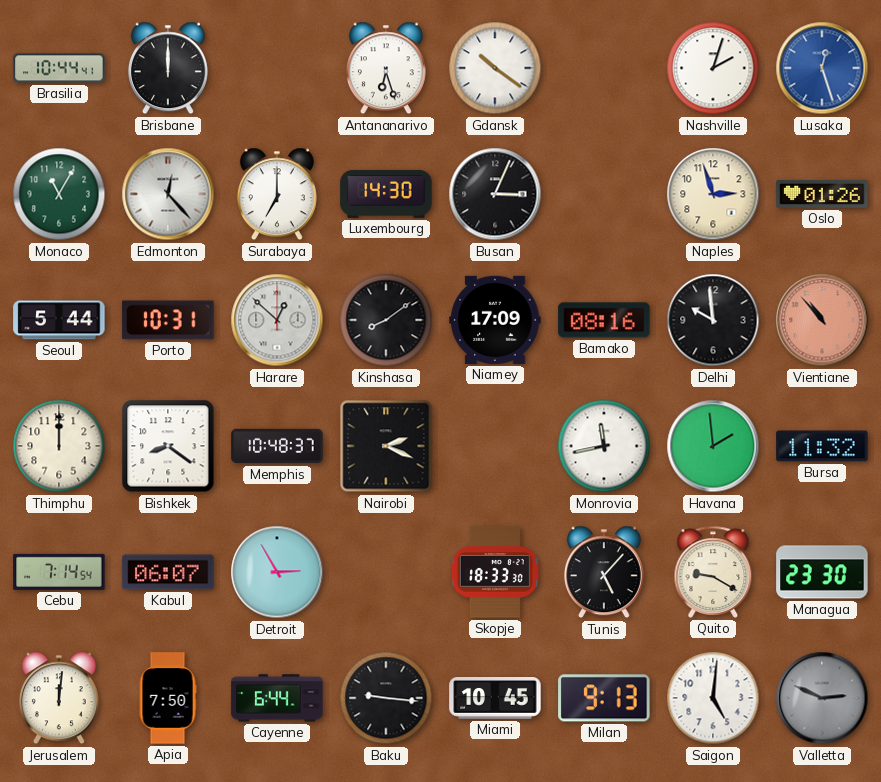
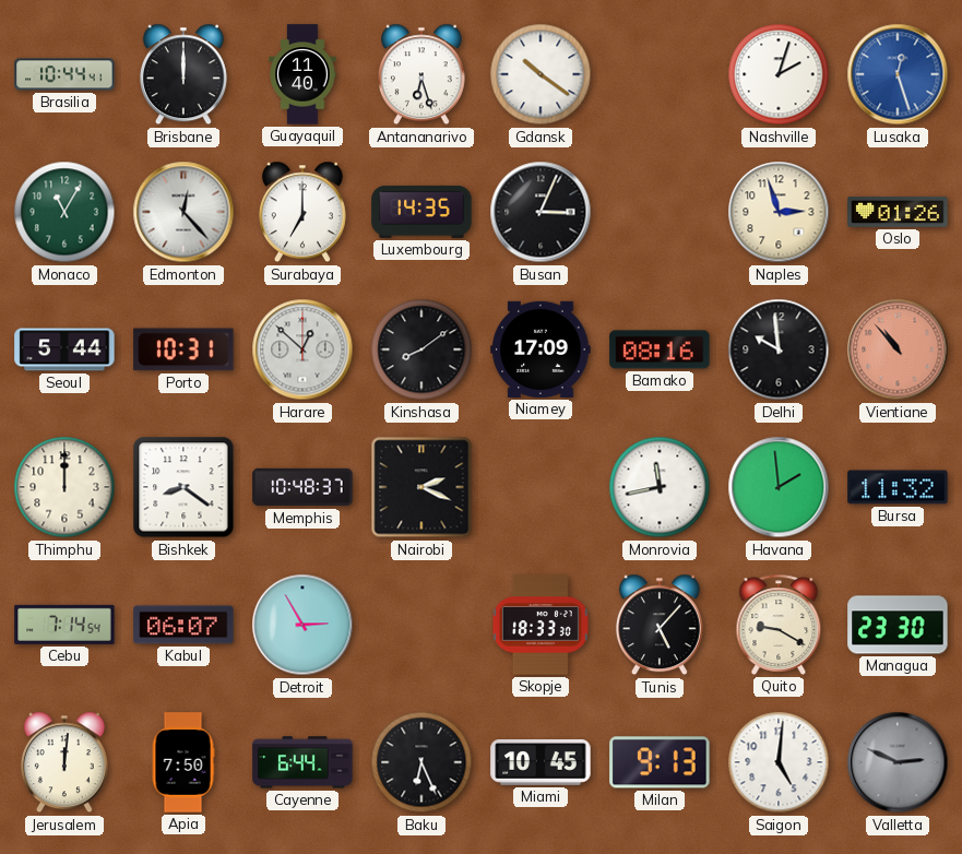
Guayaquil: none -> 11:40
Luxembourg: 14:30 -> 14:35
Baku: 9:16 -> 6:26
